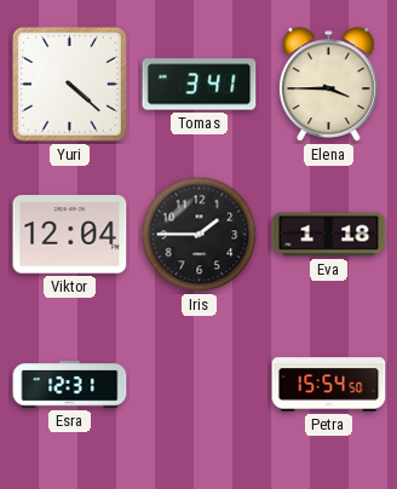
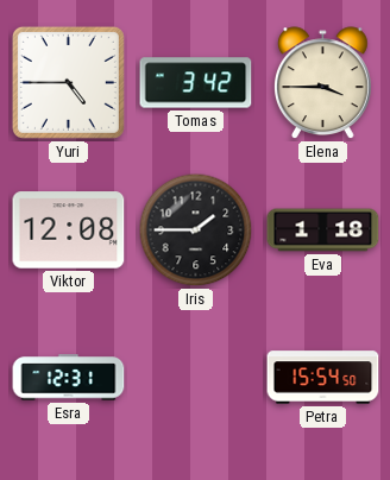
Yuri: 4:22 -> 4:45
Tomas: 3:41 -> 3:42
Viktor: 12:04 -> 12:08
